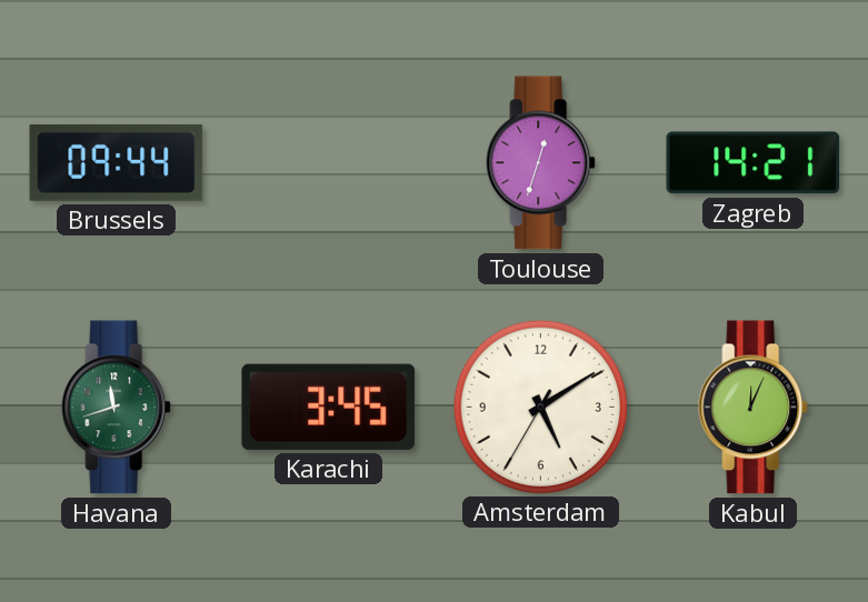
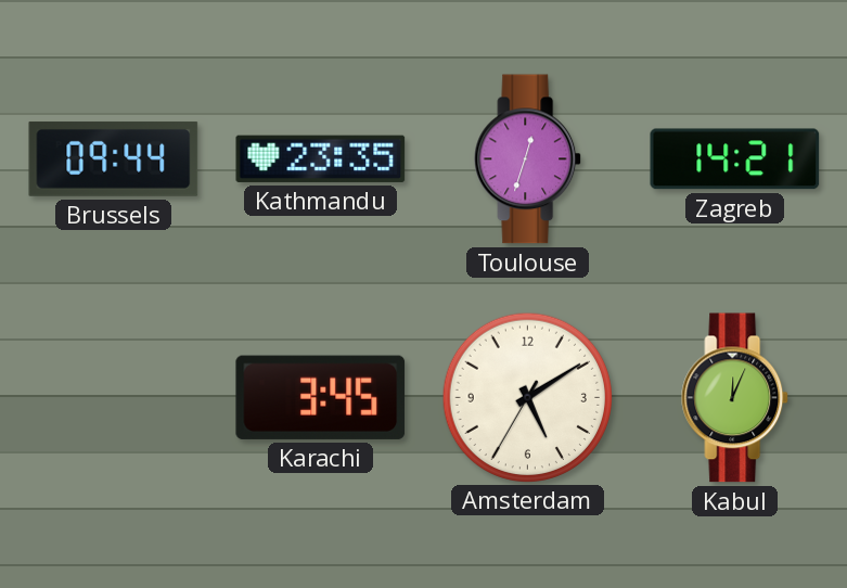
Kathmandu: none -> 23:35
Havana: 11:42 -> none
